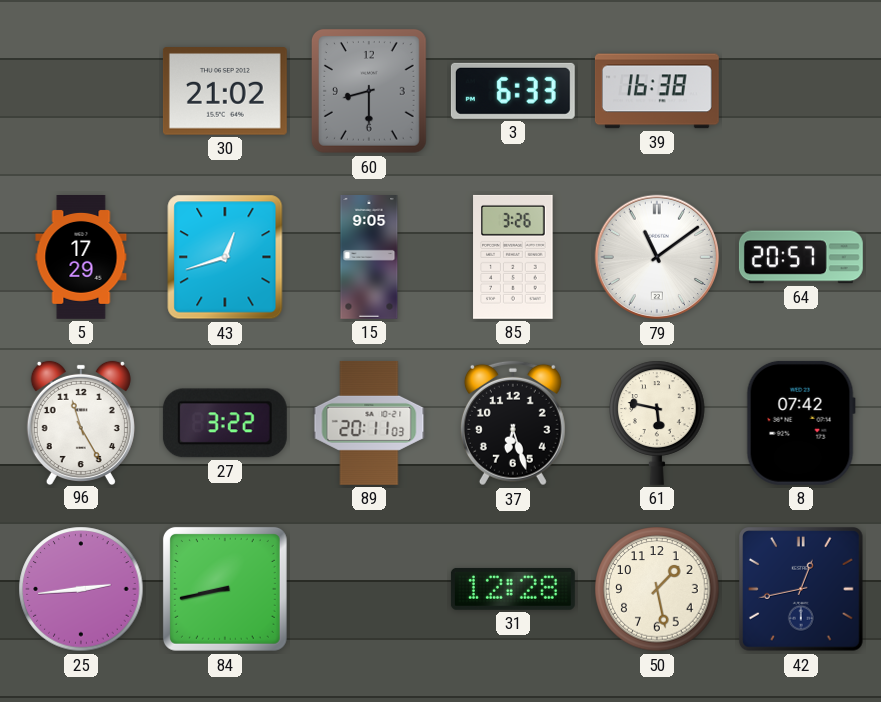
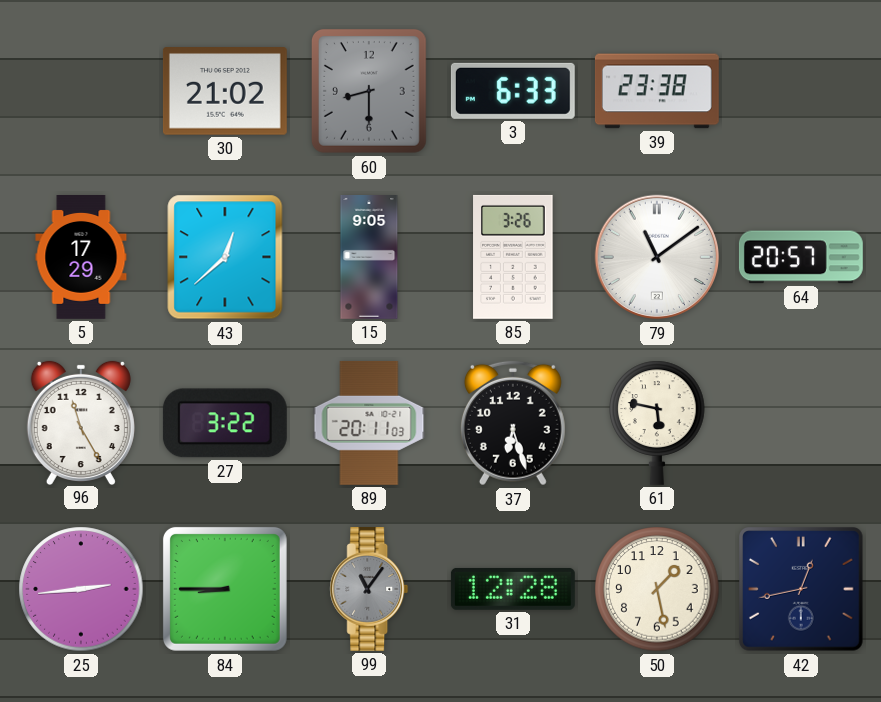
39: 16:38 -> 23:38
43: 12:42 -> 12:38
8: 07:42 -> none
84: 8:43 -> 8:45
99: none -> 11:06
